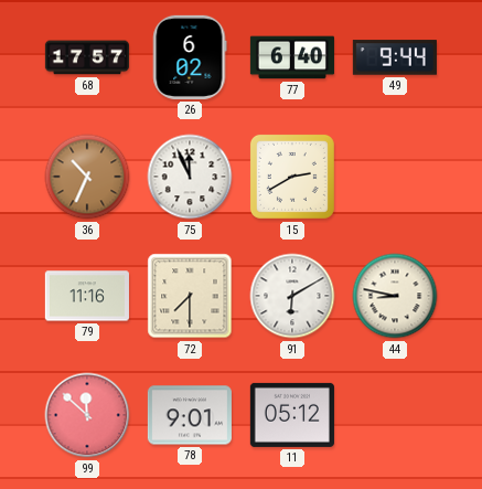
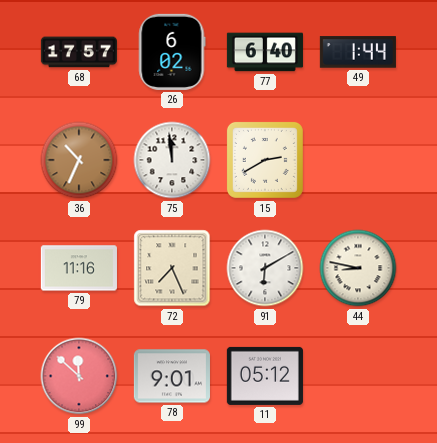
49: 9:44 -> 1:44
75: 11:56 -> 11:59
72: 7:30 -> 7:26
